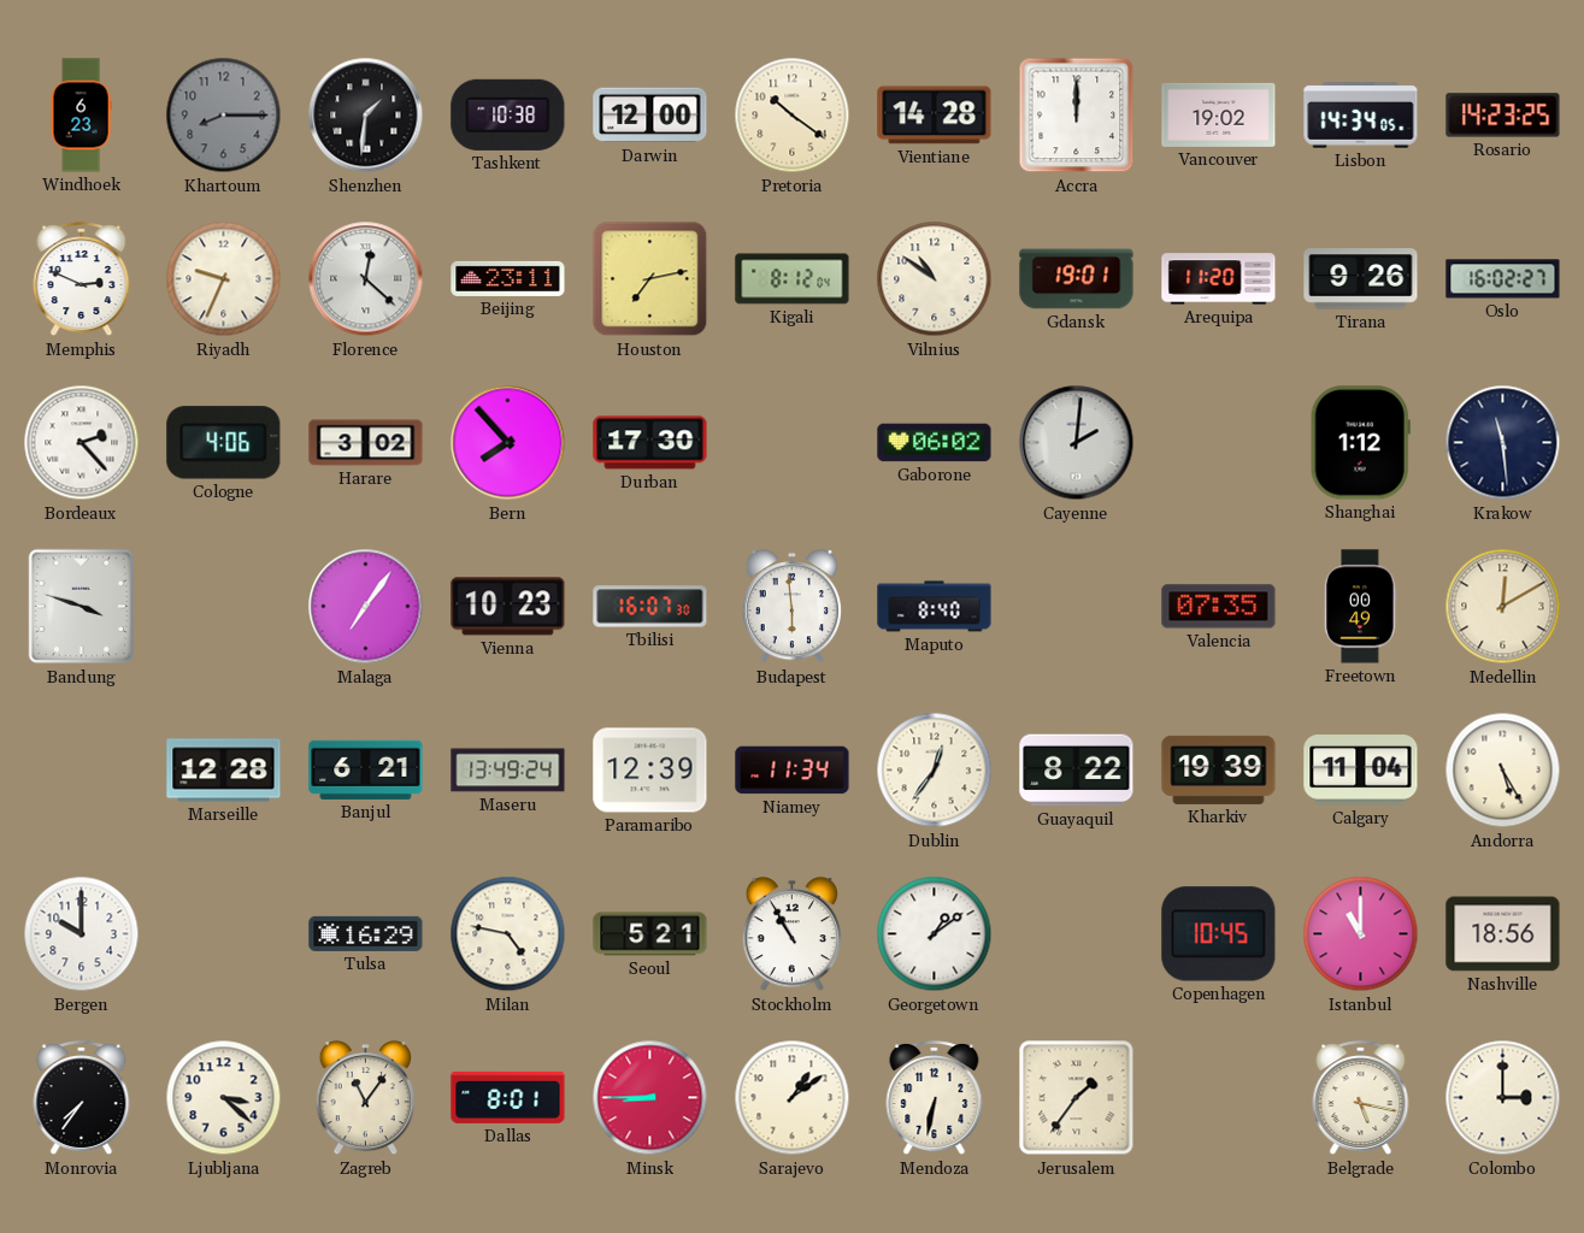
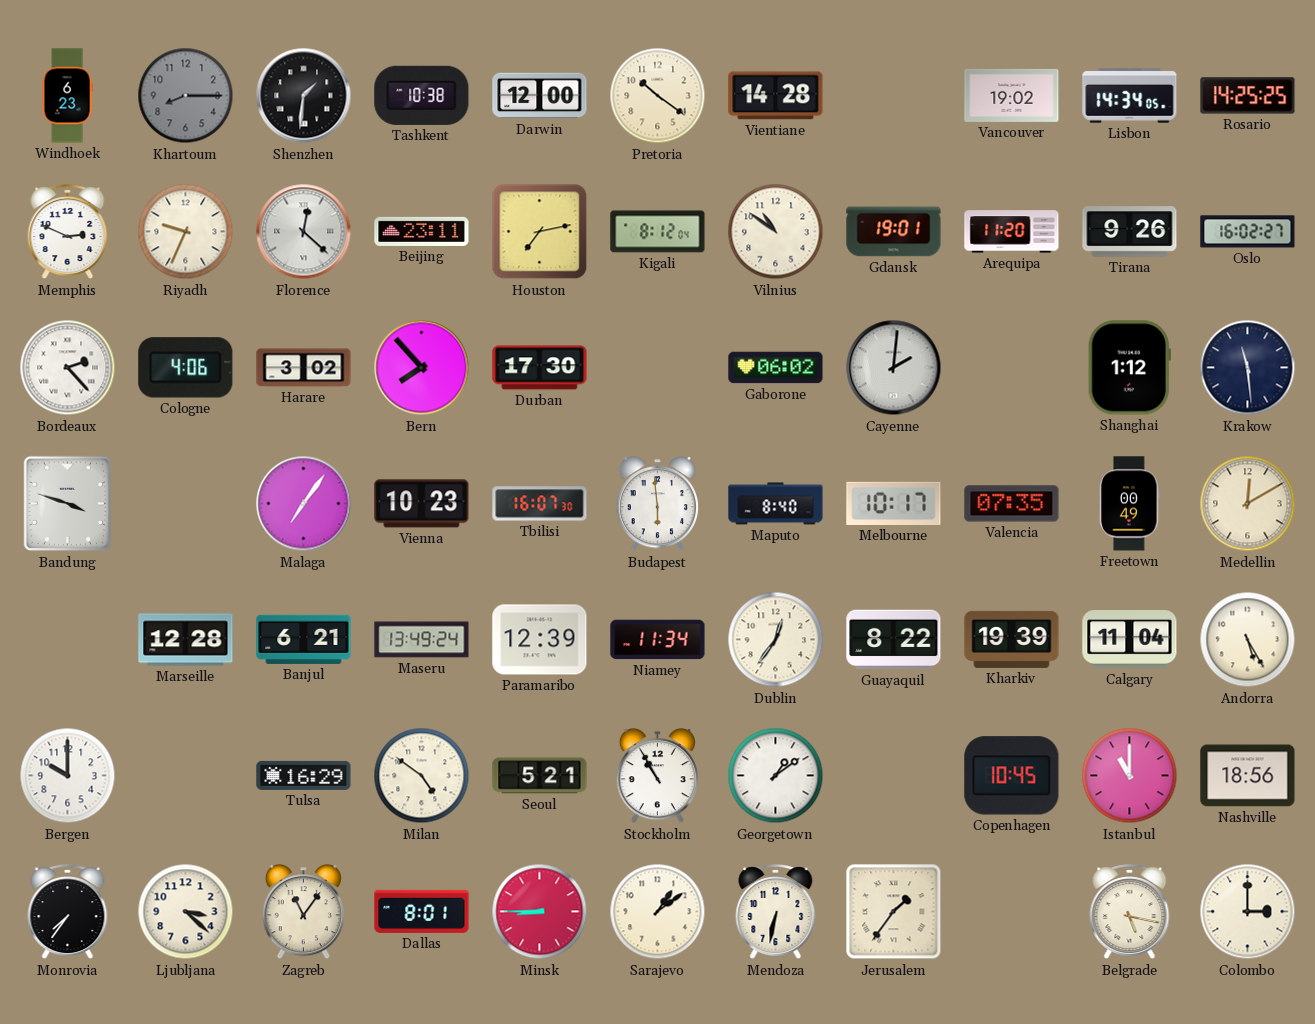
Accra: 12:00 -> none
Rosario: 14:23 -> 14:25
Melbourne: none -> 10:17
Milan: 4:47 -> 4:51
